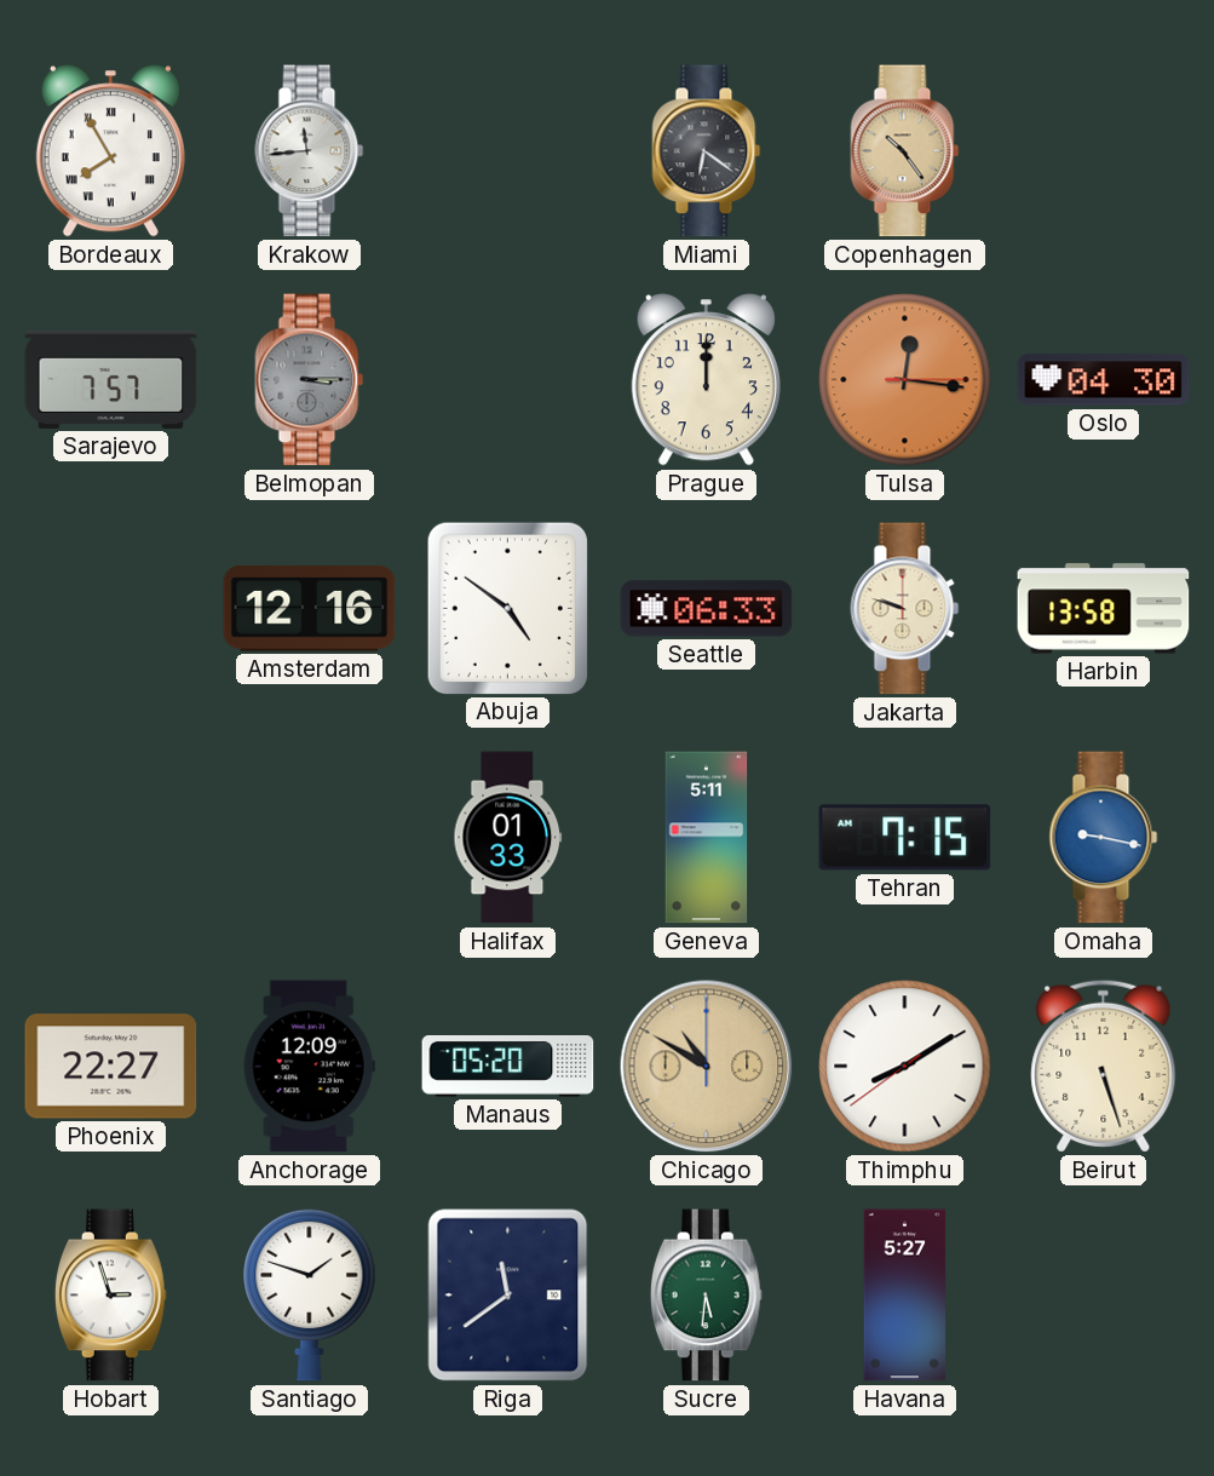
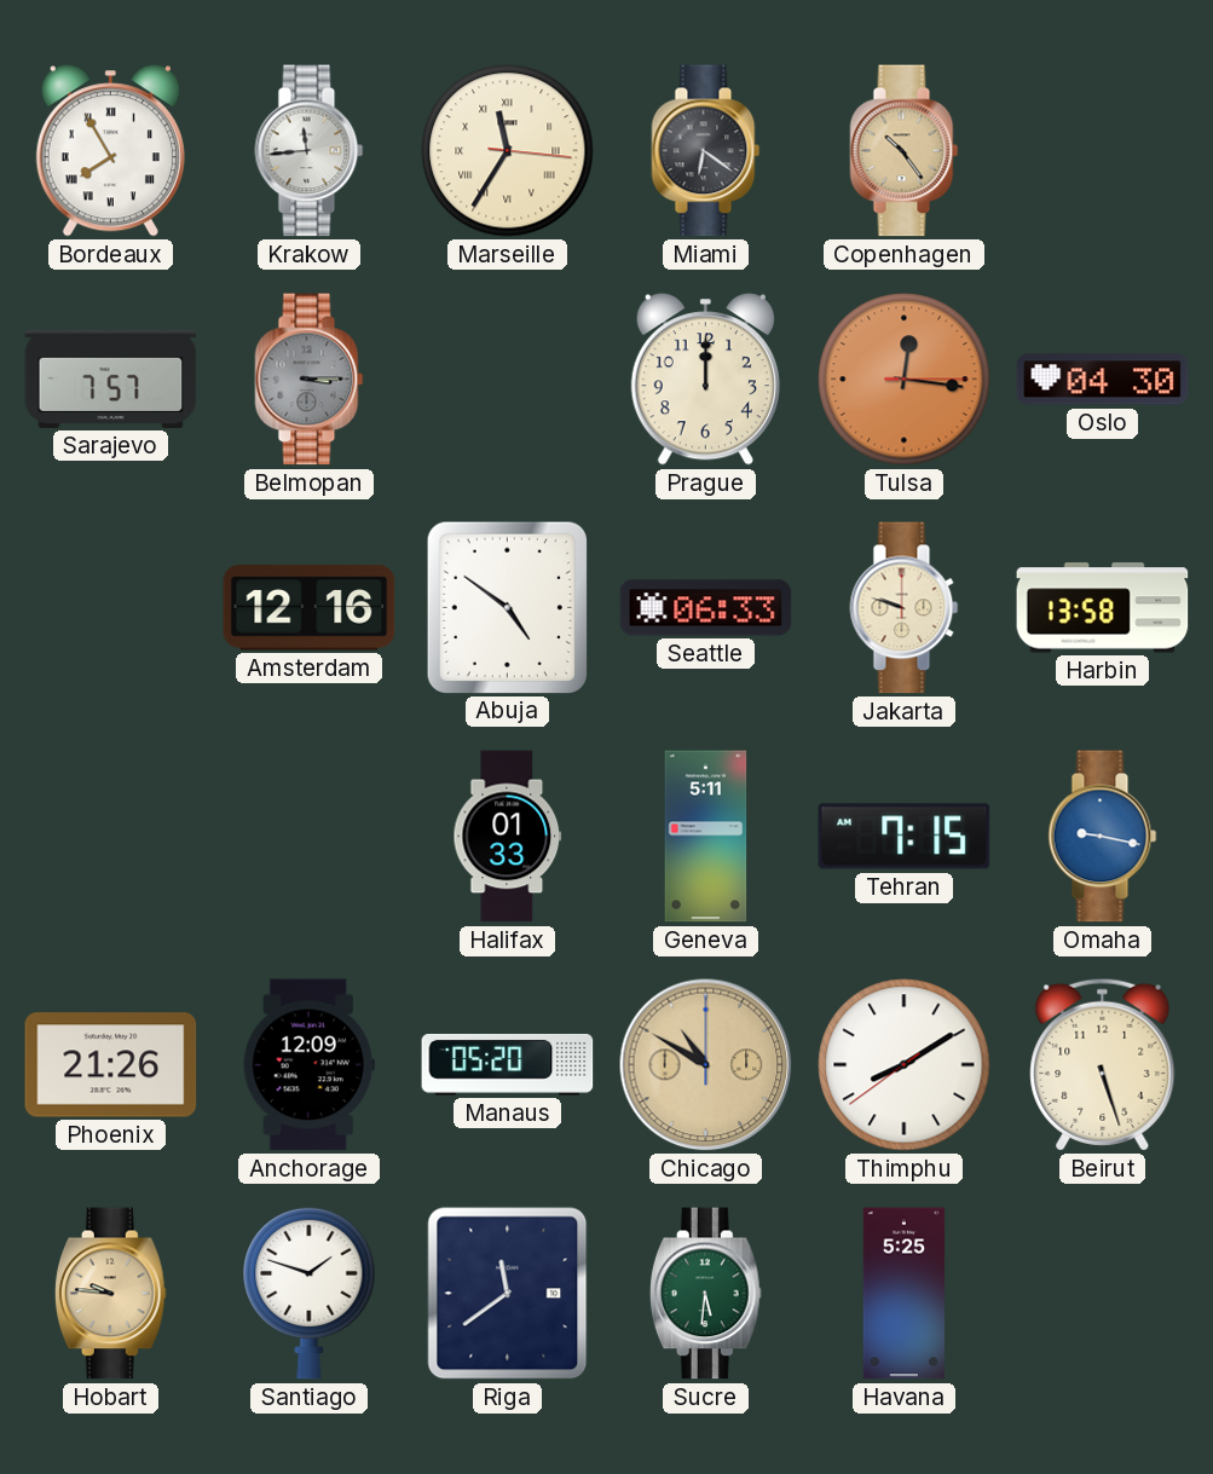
Marseille: none -> 11:35
Phoenix: 22:27 -> 21:26
Hobart: 2:57 -> 9:46
Hobart dial: white -> champagne
Havana: 5:27 -> 5:25
